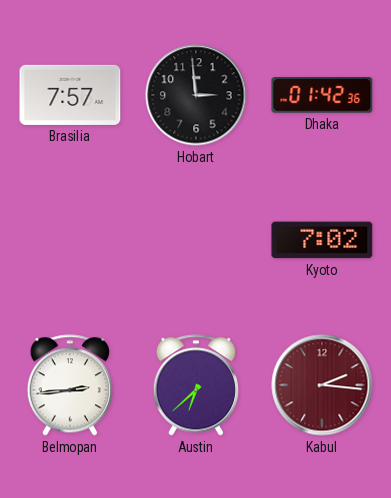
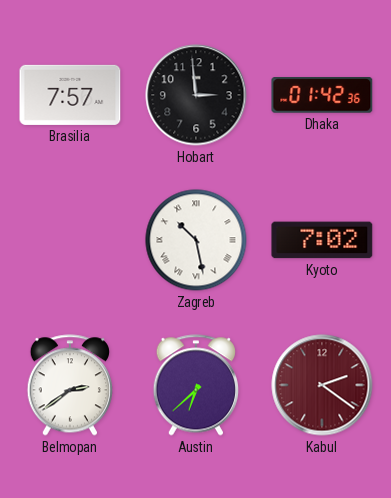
Zagreb: none -> 10:28
Belmopan: 2:44 -> 2:39
Kabul: 2:16 -> 2:21
